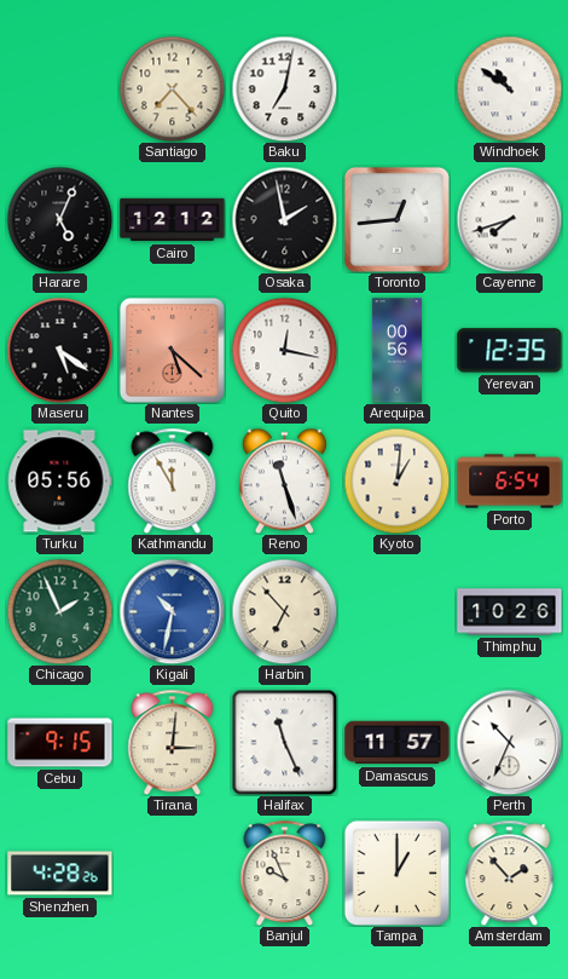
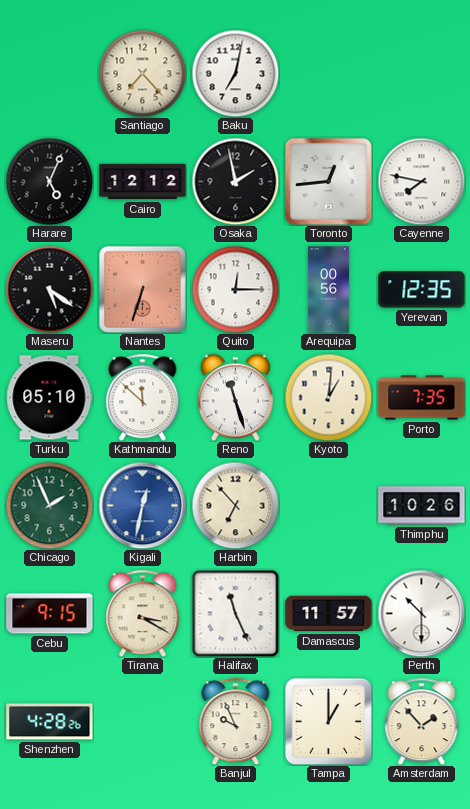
Windhoek: 10:51 -> none
Cayenne: 7:42 -> 7:47
Nantes: 5:22 -> 6:33
Quito: 12:17 -> 12:15
Turku: 05:56 -> 05:10
Kathmandu: 11:55 -> 11:52
Porto: 6:54 -> 7:35
Kigali: 10:32 -> 12:32
Tirana: 3:01 -> 3:20
Perth: 10:34 -> 10:30
